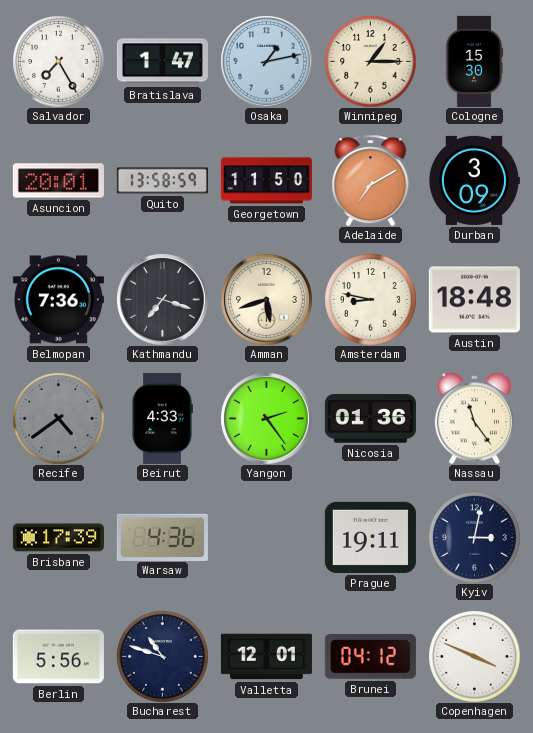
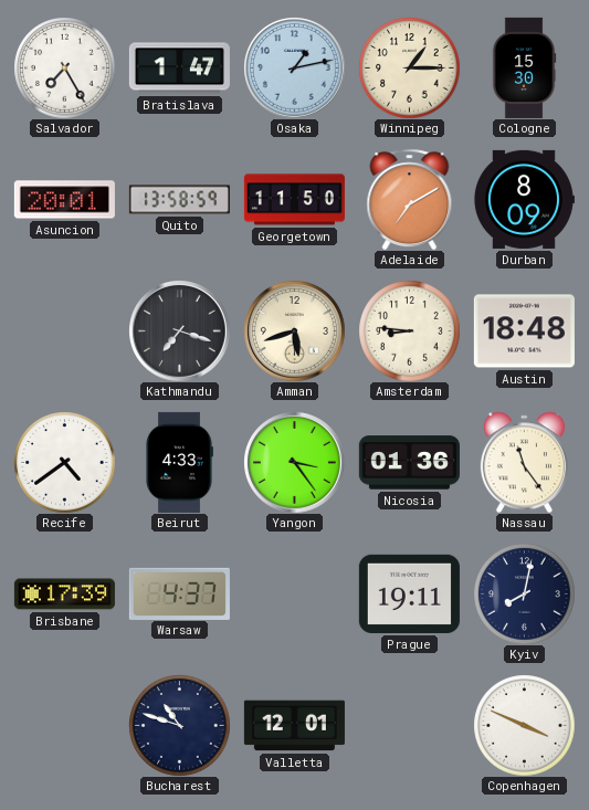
Durban: 3:09 -> 8:09
Belmopan: 7:36 -> none
Amsterdam: 8:47 -> 8:46
Recife dial: grey -> white
Yangon: 2:24 -> 3:24
Warsaw: 4:36 -> 4:37
Kyiv: 3:02 -> 8:02
Berlin: 5:56 -> none
Brunei: 04:12 -> none
